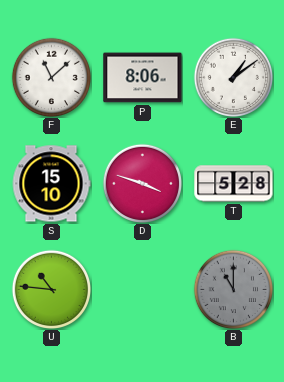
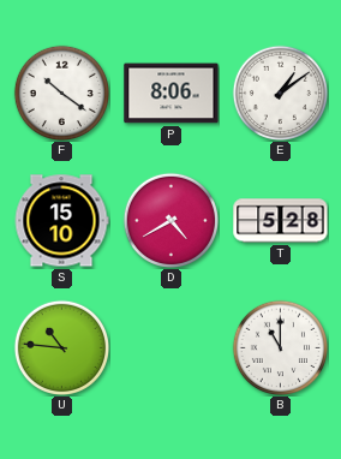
F: 11:08 -> 10:21
D: 3:48 -> 4:40
B dial: grey -> white
